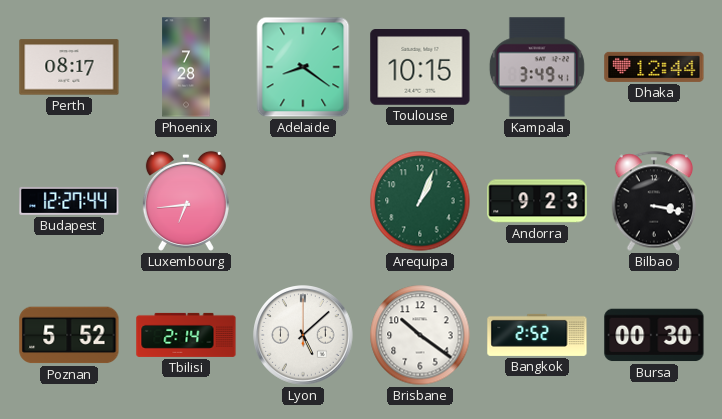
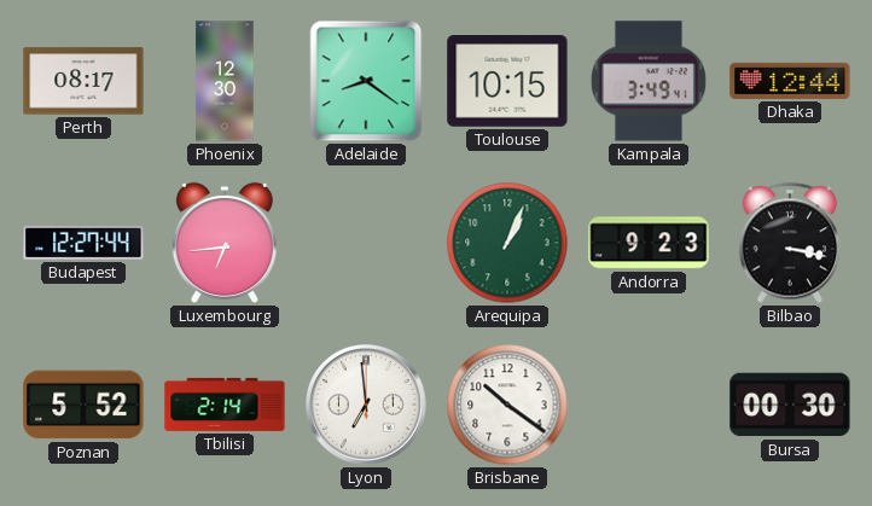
Phoenix: 7:28 -> 12:30
Lyon: 5:08 -> 6:59
Bangkok: 2:52 -> none
